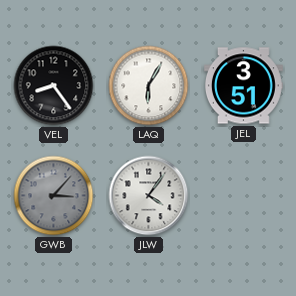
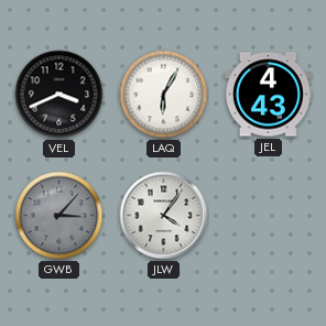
VEL: 8:24 -> 3:41
JEL: 3:51 -> 4:43
